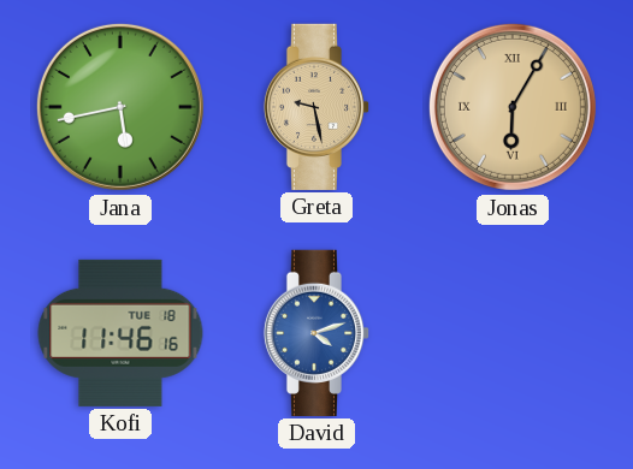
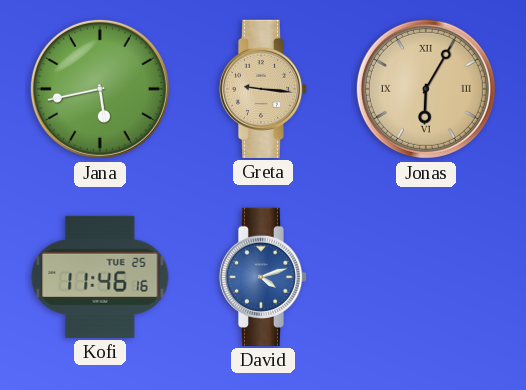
Greta: 9:28 -> 9:16
Kofi date: TUE 18 -> TUE 25
